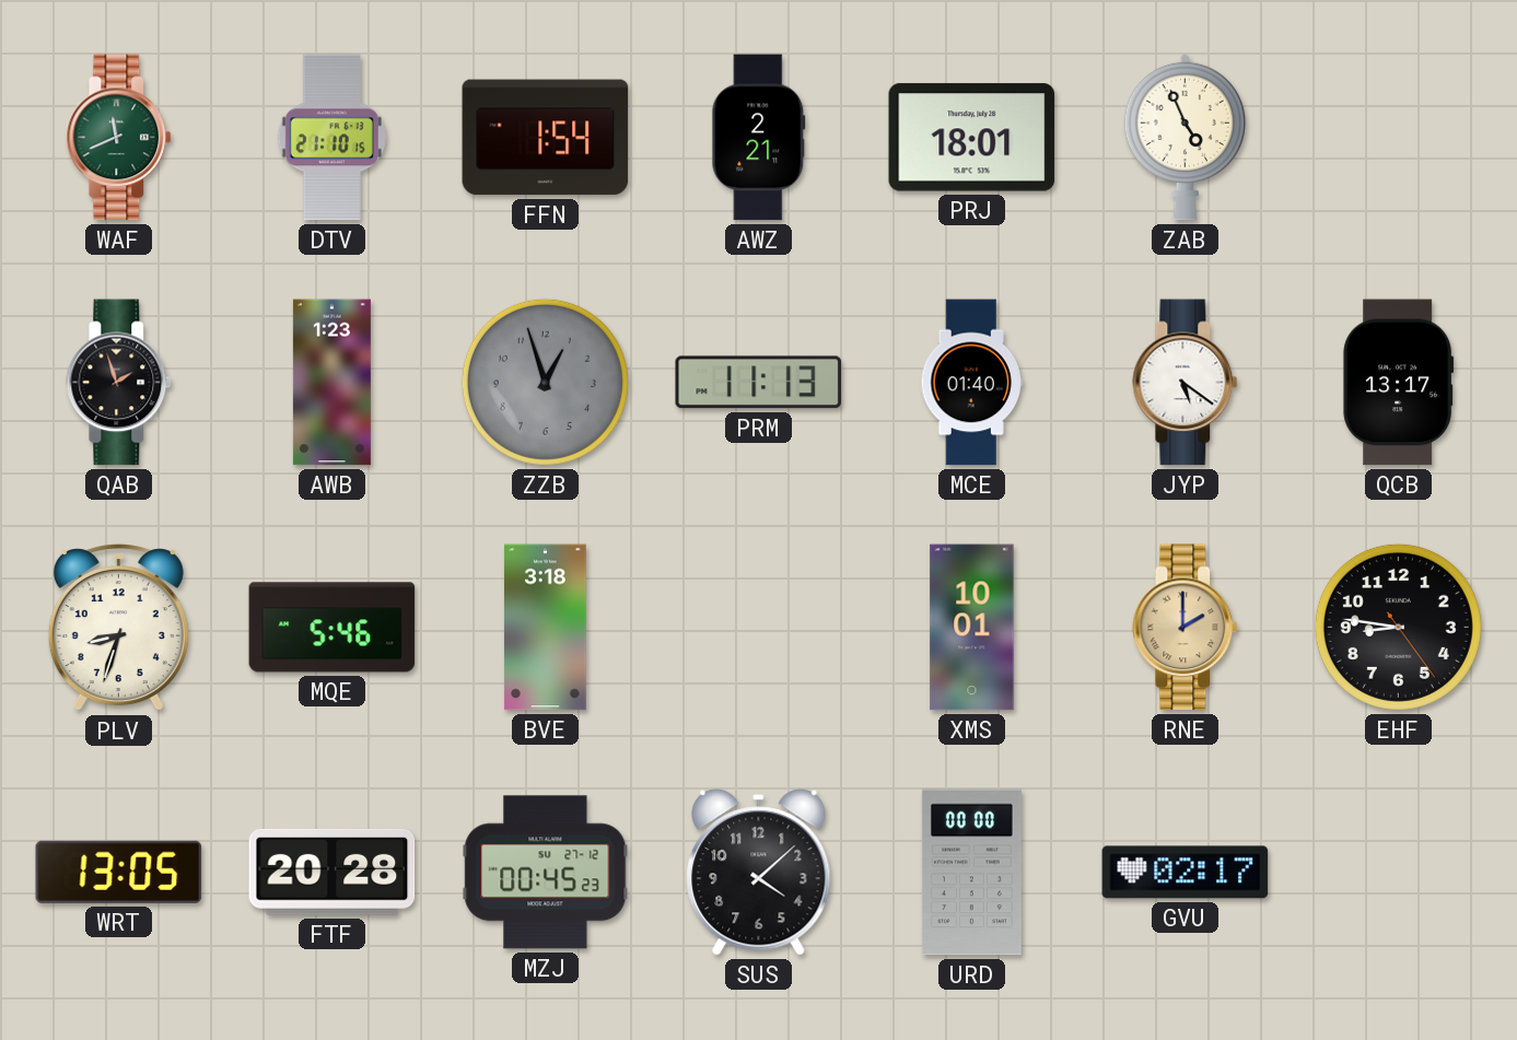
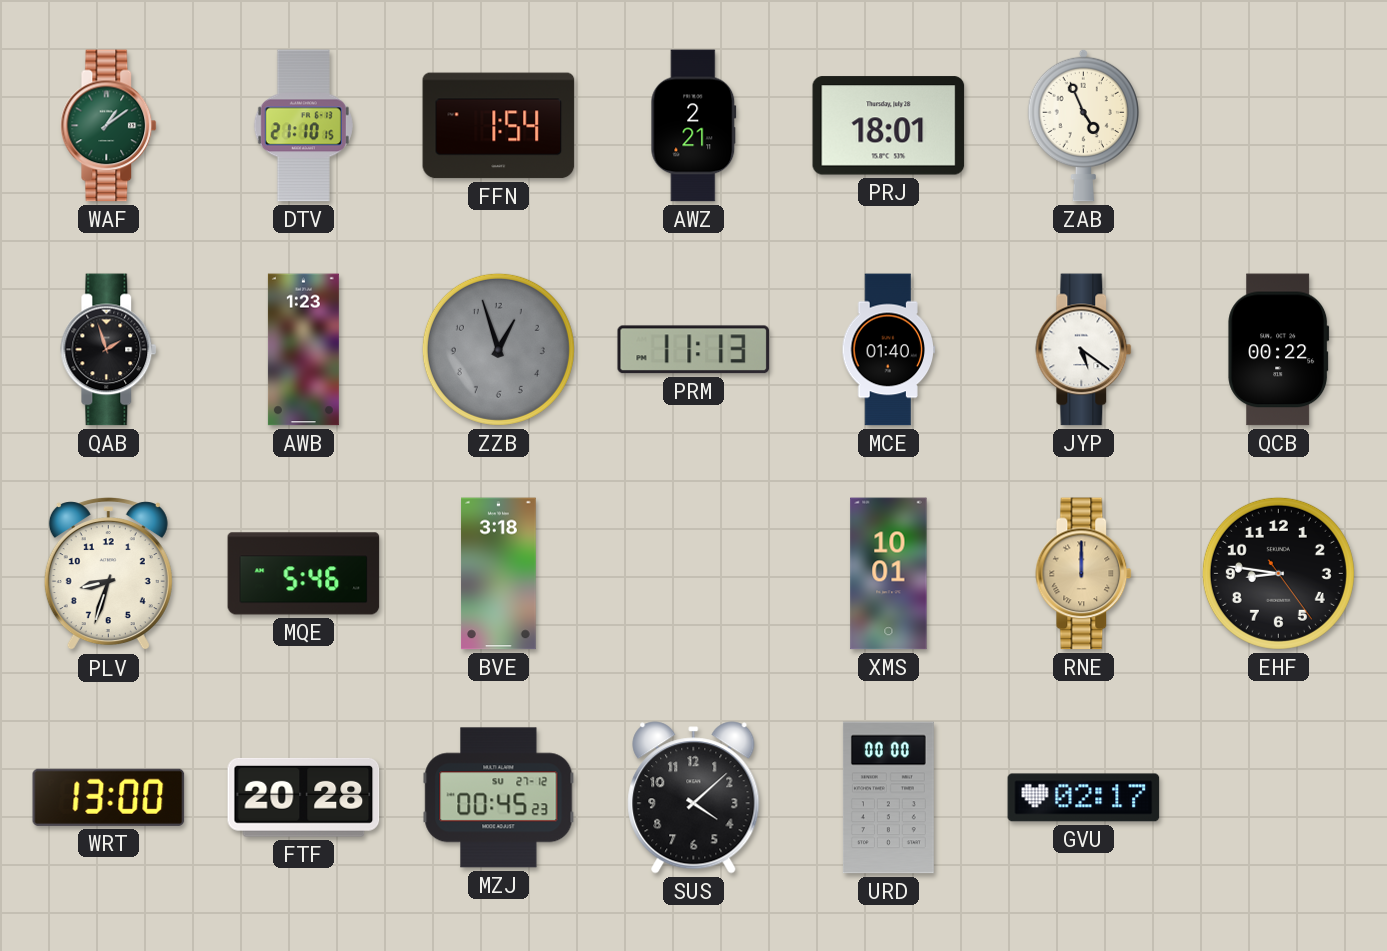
WAF: 11:41 -> 1:09
QCB: 13:17 -> 00:22
RNE: 2:00 -> 12:00
WRT: 13:05 -> 13:00
